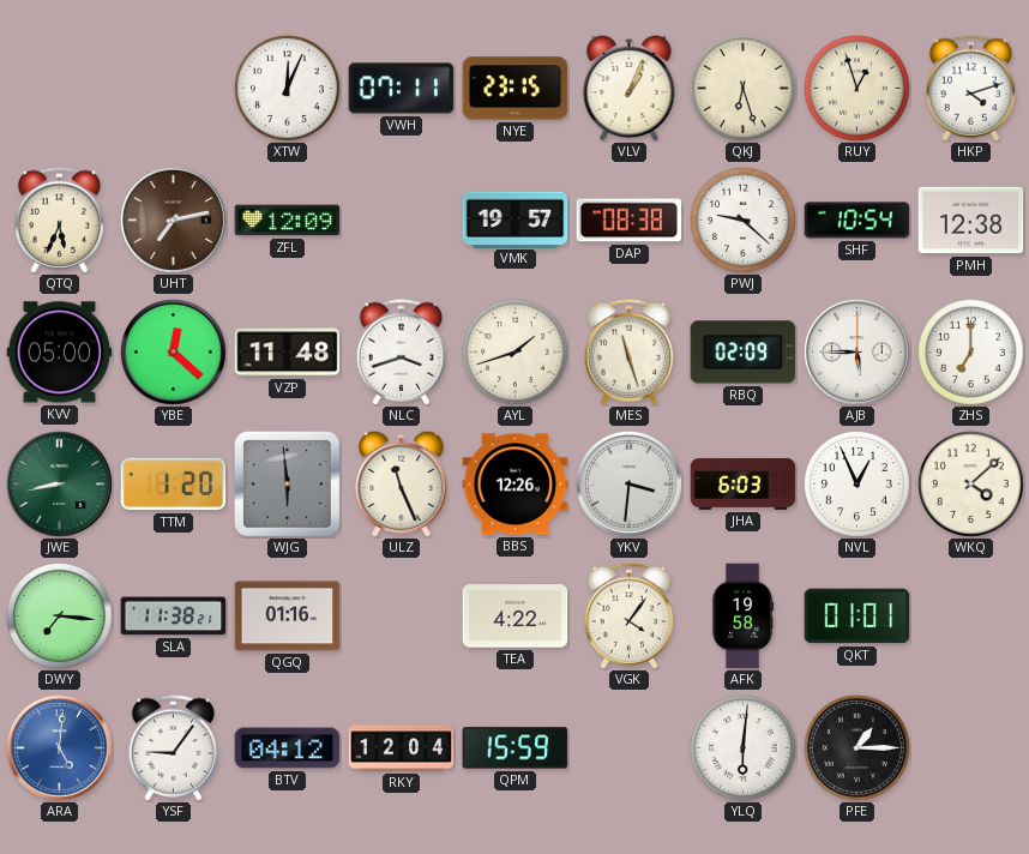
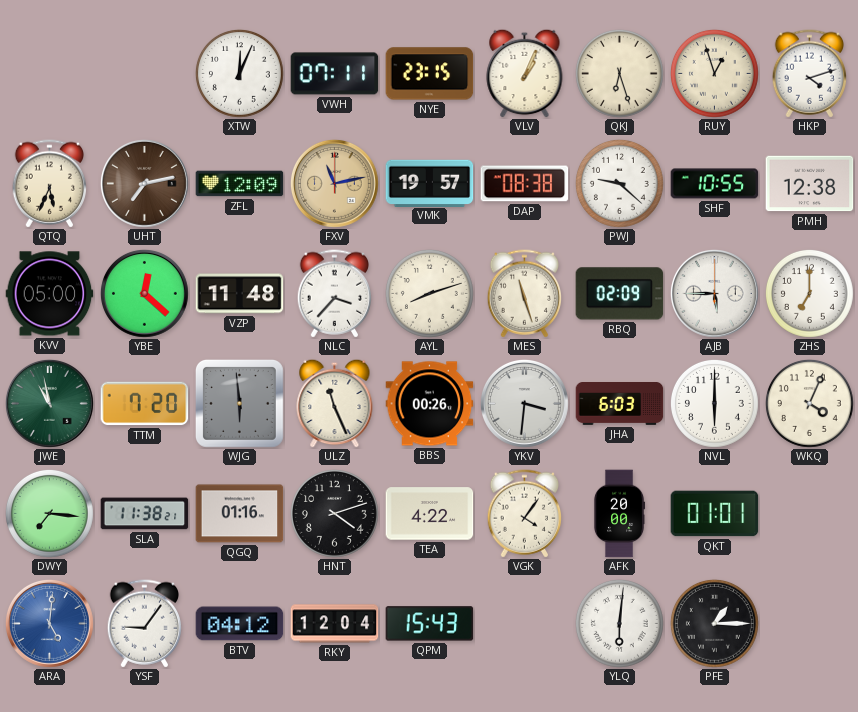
FXV: none -> 11:13
SHF: 10:54 -> 10:55
NLC: 3:42 -> 3:37
AYL: 1:42 -> 8:12
JWE: 8:43 -> 10:58
TTM: 1:20 -> 7:20
BBS: 12:26 -> 00:26
NVL: 12:56 -> 6:00
WKQ: 4:08 -> 4:04
HNT: none -> 4:12
AFK: 19:58 -> 20:00
QPM: 15:59 -> 15:43
